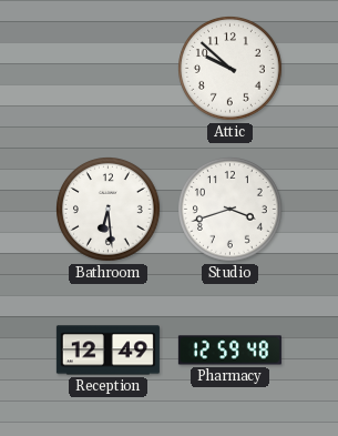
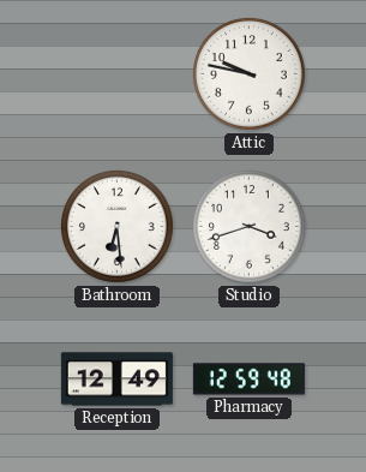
Attic: 9:52 -> 9:47
